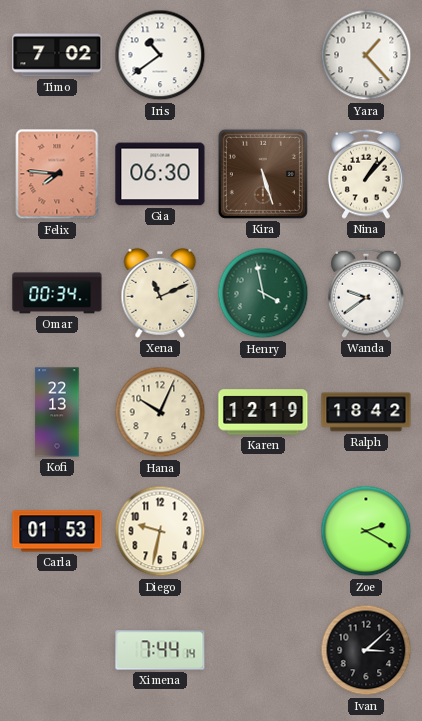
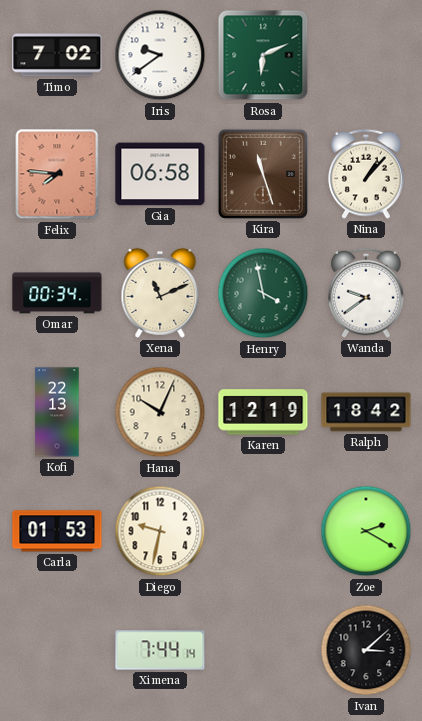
Iris: 10:39 -> 9:39
Rosa: none -> 6:11
Yara: 1:23 -> none
Gia: 06:30 -> 06:58
Kira: 5:27 -> 11:27
